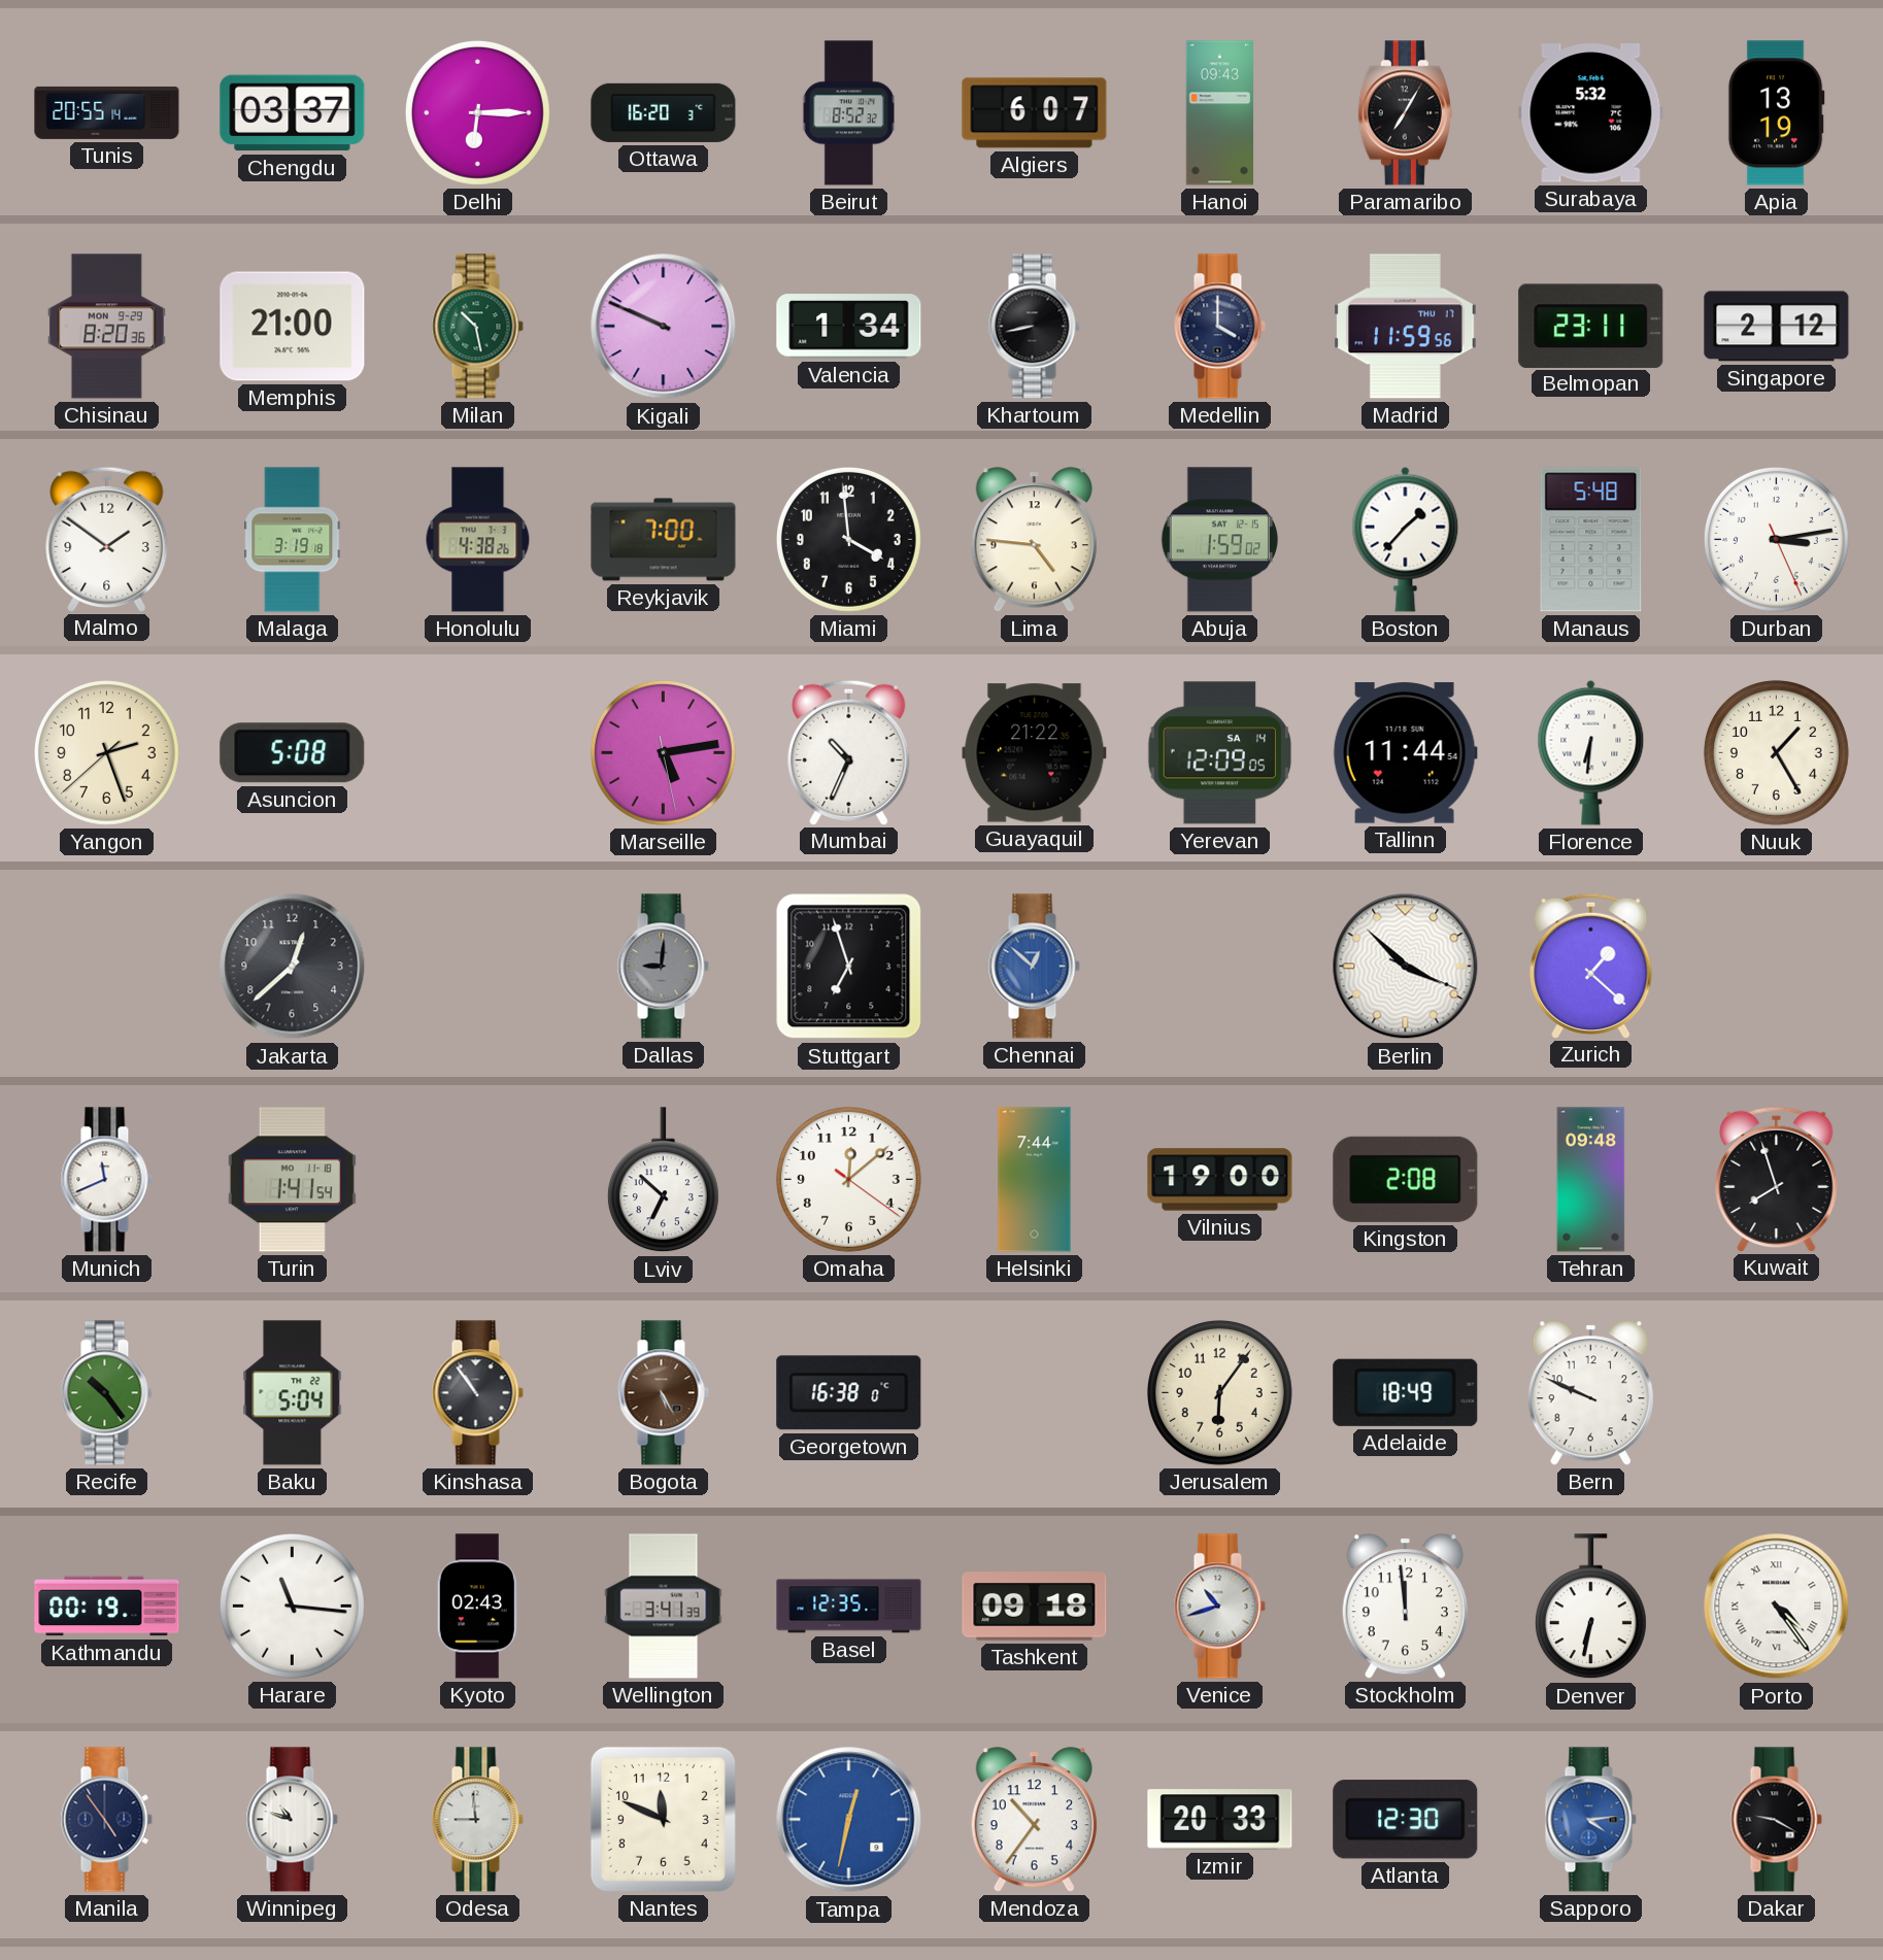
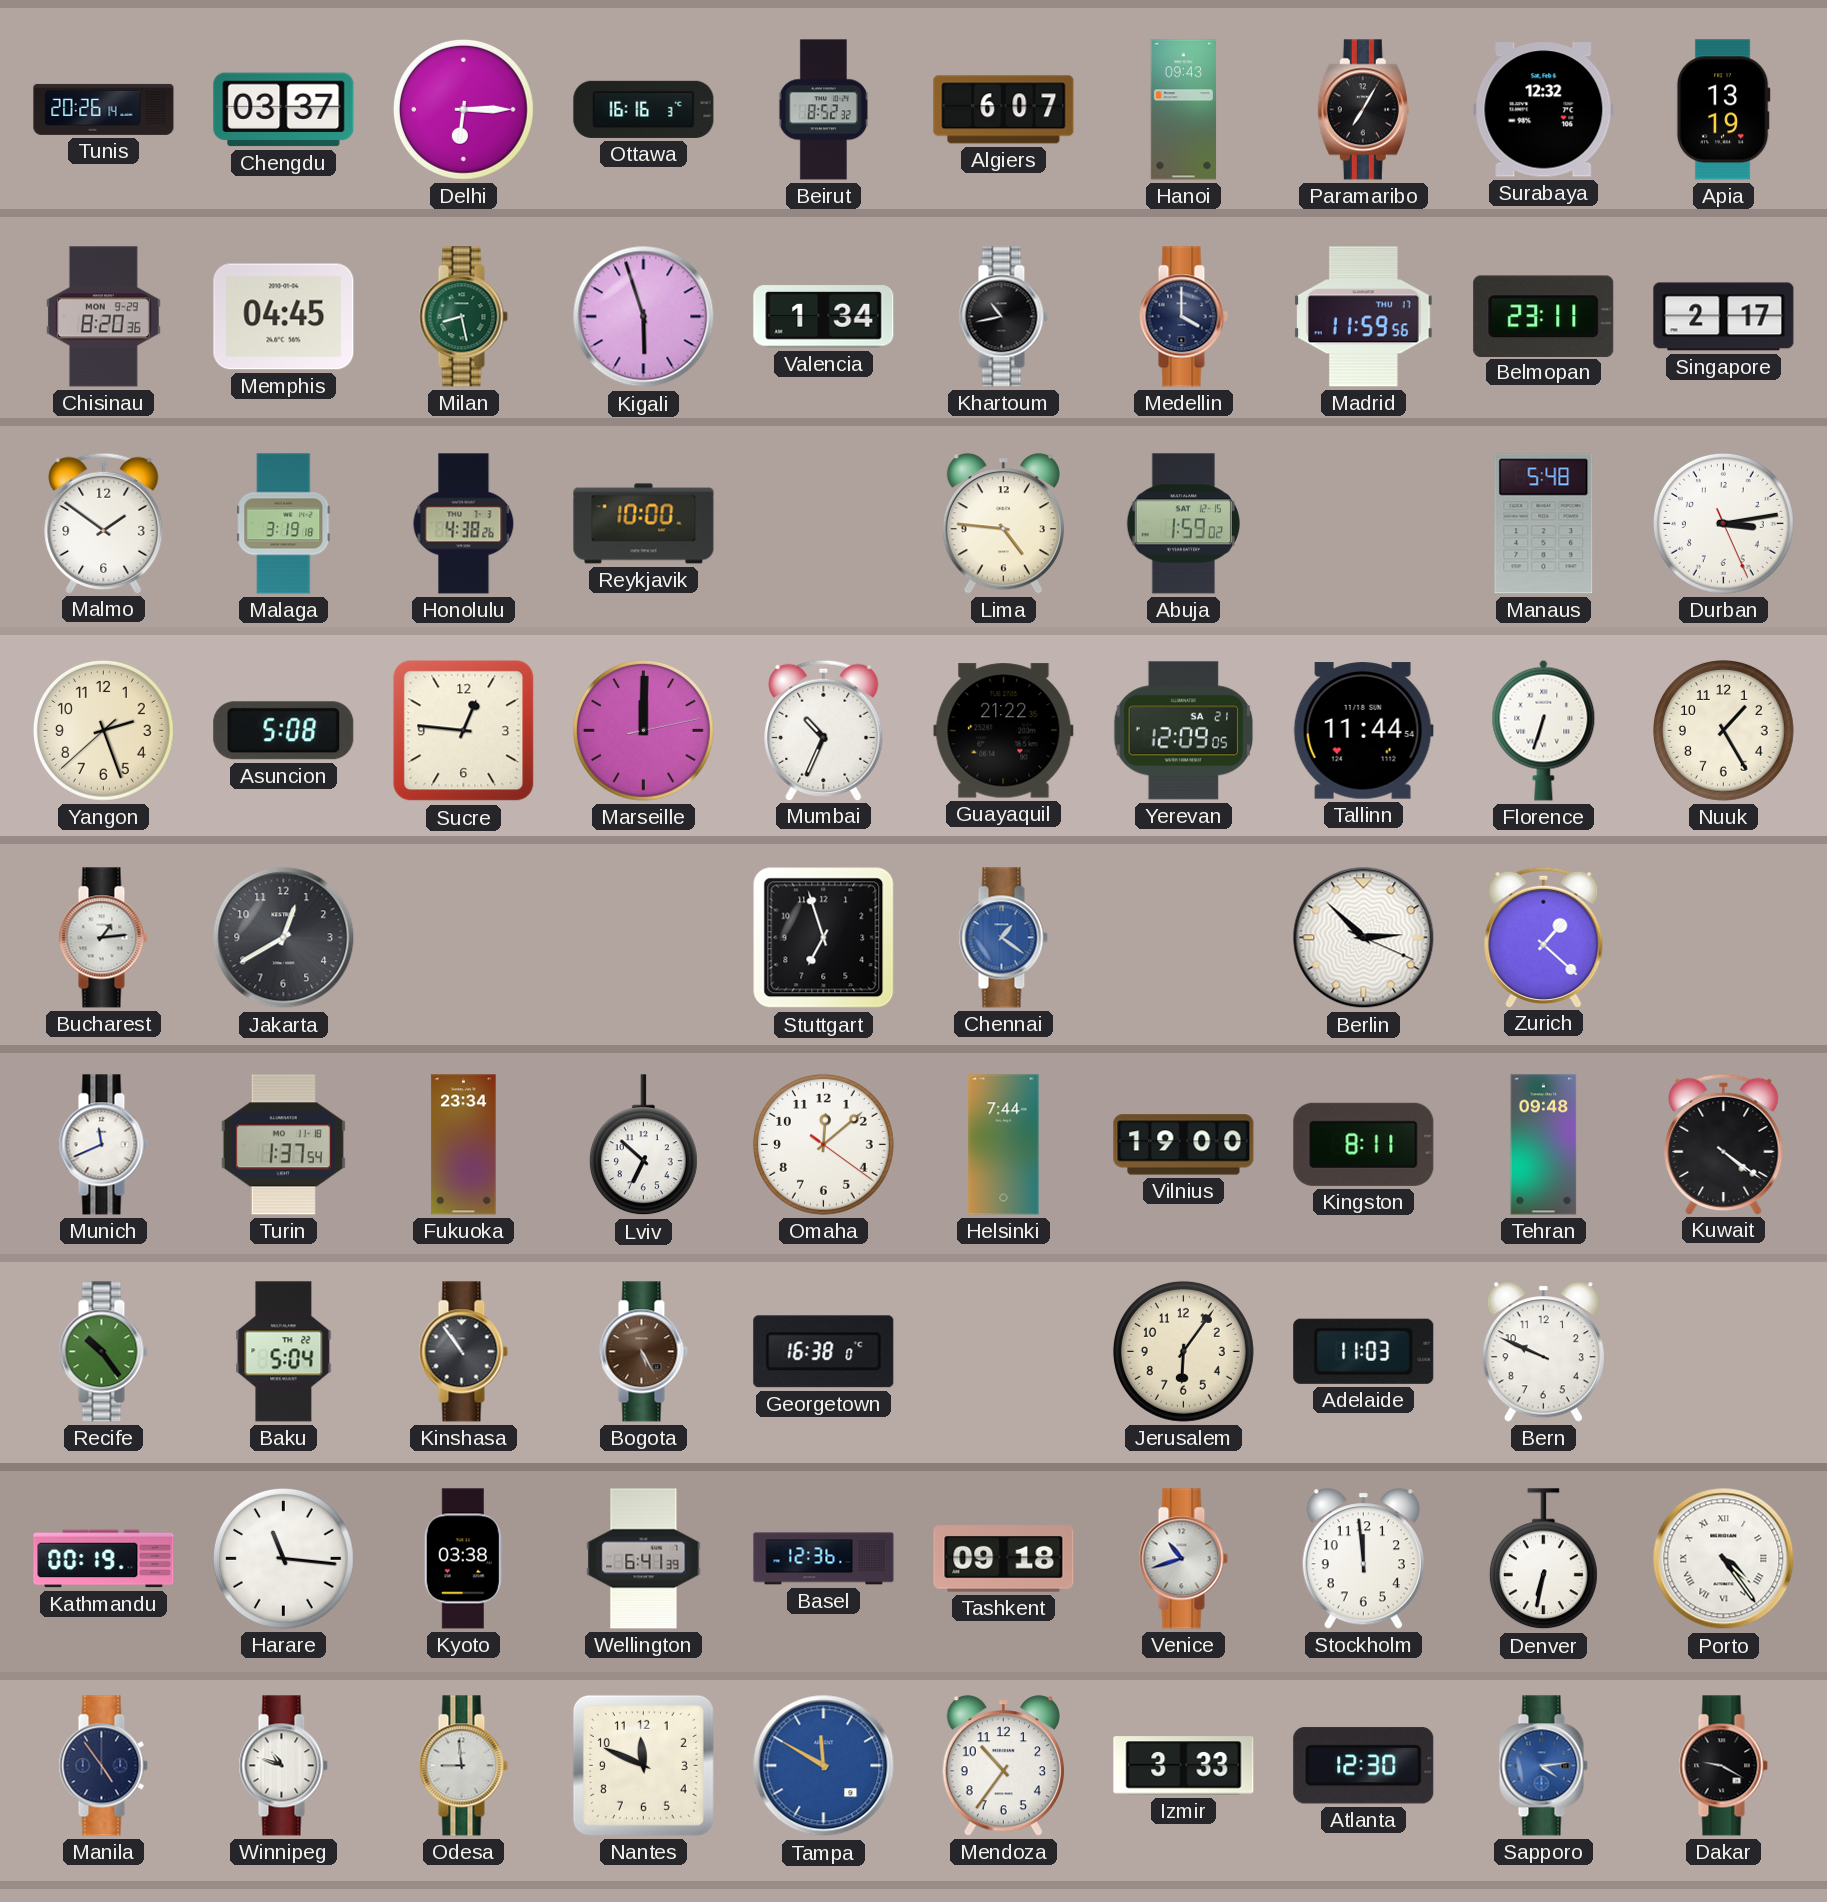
Tunis: 20:55 -> 20:26
Ottawa: 16:20 -> 16:16
Surabaya: 5:32 -> 12:32
Memphis: 21:00 -> 04:45
Milan: 10:28 -> 8:28
Kigali: 9:49 -> 5:57
Khartoum: 8:43 -> 10:43
Singapore: 2:12 -> 2:17
Reykjavik: 7:00 -> 10:00
Miami: 3:59 -> none
Boston: 1:37 -> none
Sucre: none -> 12:46
Marseille: 5:13 -> 12:00
Yerevan date: SA 14 -> SA 21
Florence: 6:31 -> 6:33
Bucharest: none -> 1:14
Jakarta: 12:38 -> 12:40
Dallas: 9:01 -> none
Chennai: 12:52 -> 1:21
Berlin: 3:52 -> 2:52
Turin: 1:41 -> 1:37
Fukuoka: none -> 23:34
Kingston: 2:08 -> 8:11
Kuwait: 7:57 -> 4:21
Adelaide: 18:49 -> 11:03
Kyoto: 02:43 -> 03:38
Wellington: 3:41 -> 6:41
Basel: 12:35 -> 12:36
Tampa: 12:32 -> 11:50
Izmir: 20:33 -> 3:33
